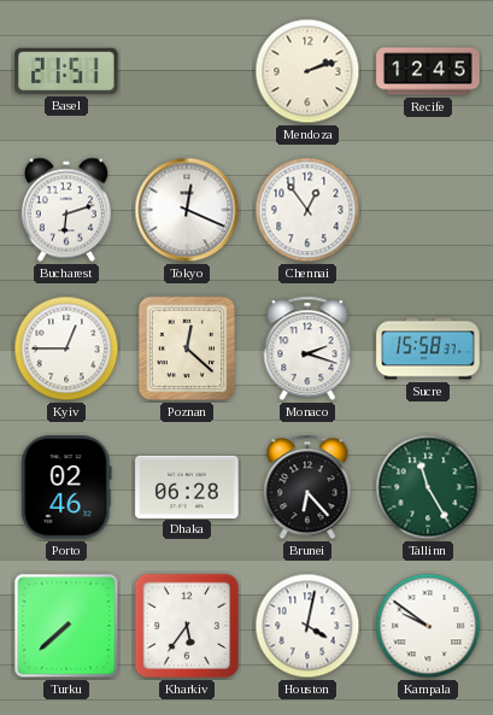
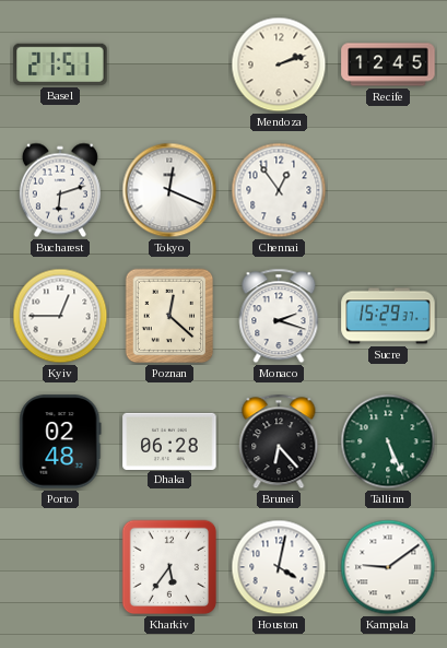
Sucre: 15:58 -> 15:29
Porto: 02:46 -> 02:48
Tallinn: 11:25 -> 5:26
Turku: 7:38 -> none
Kampala: 9:51 -> 9:09
